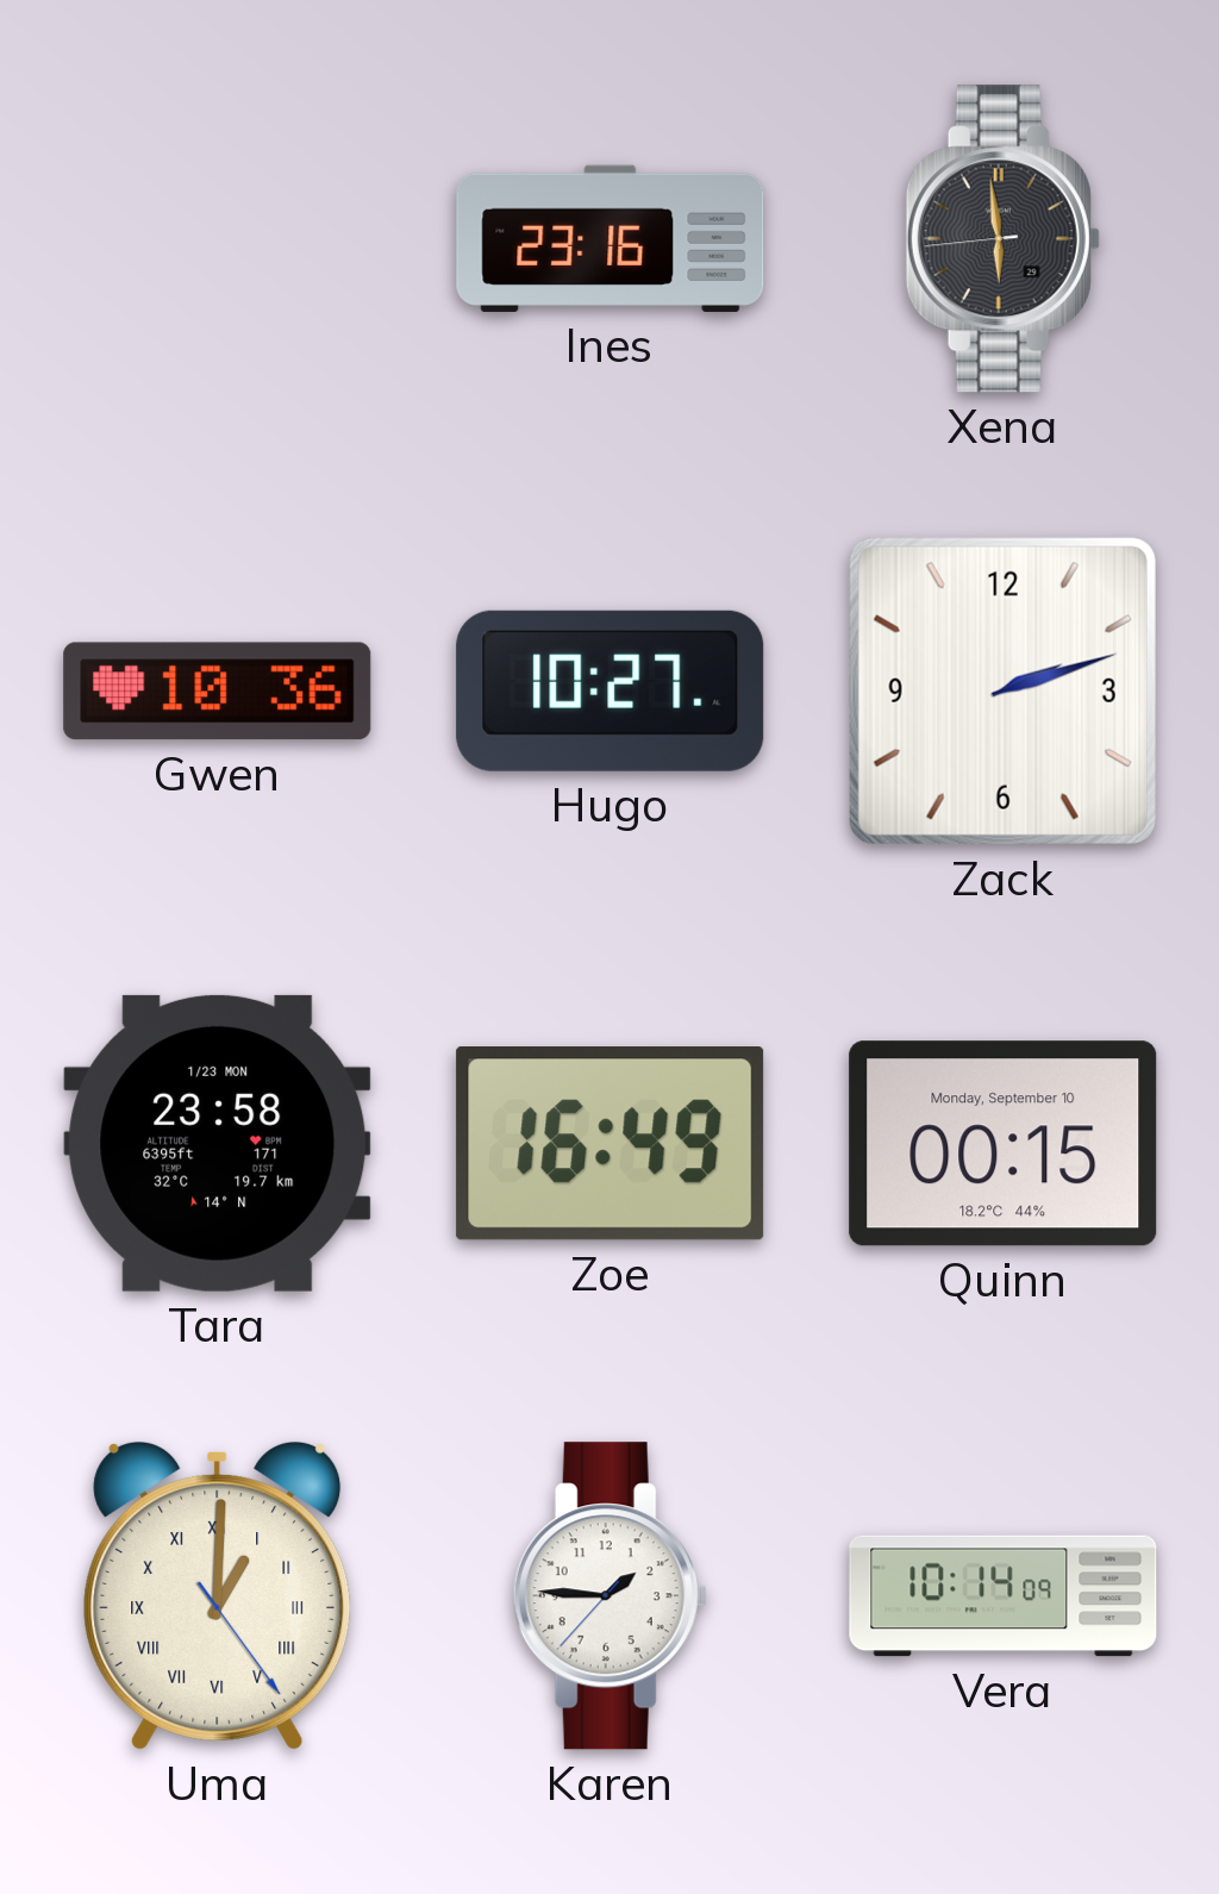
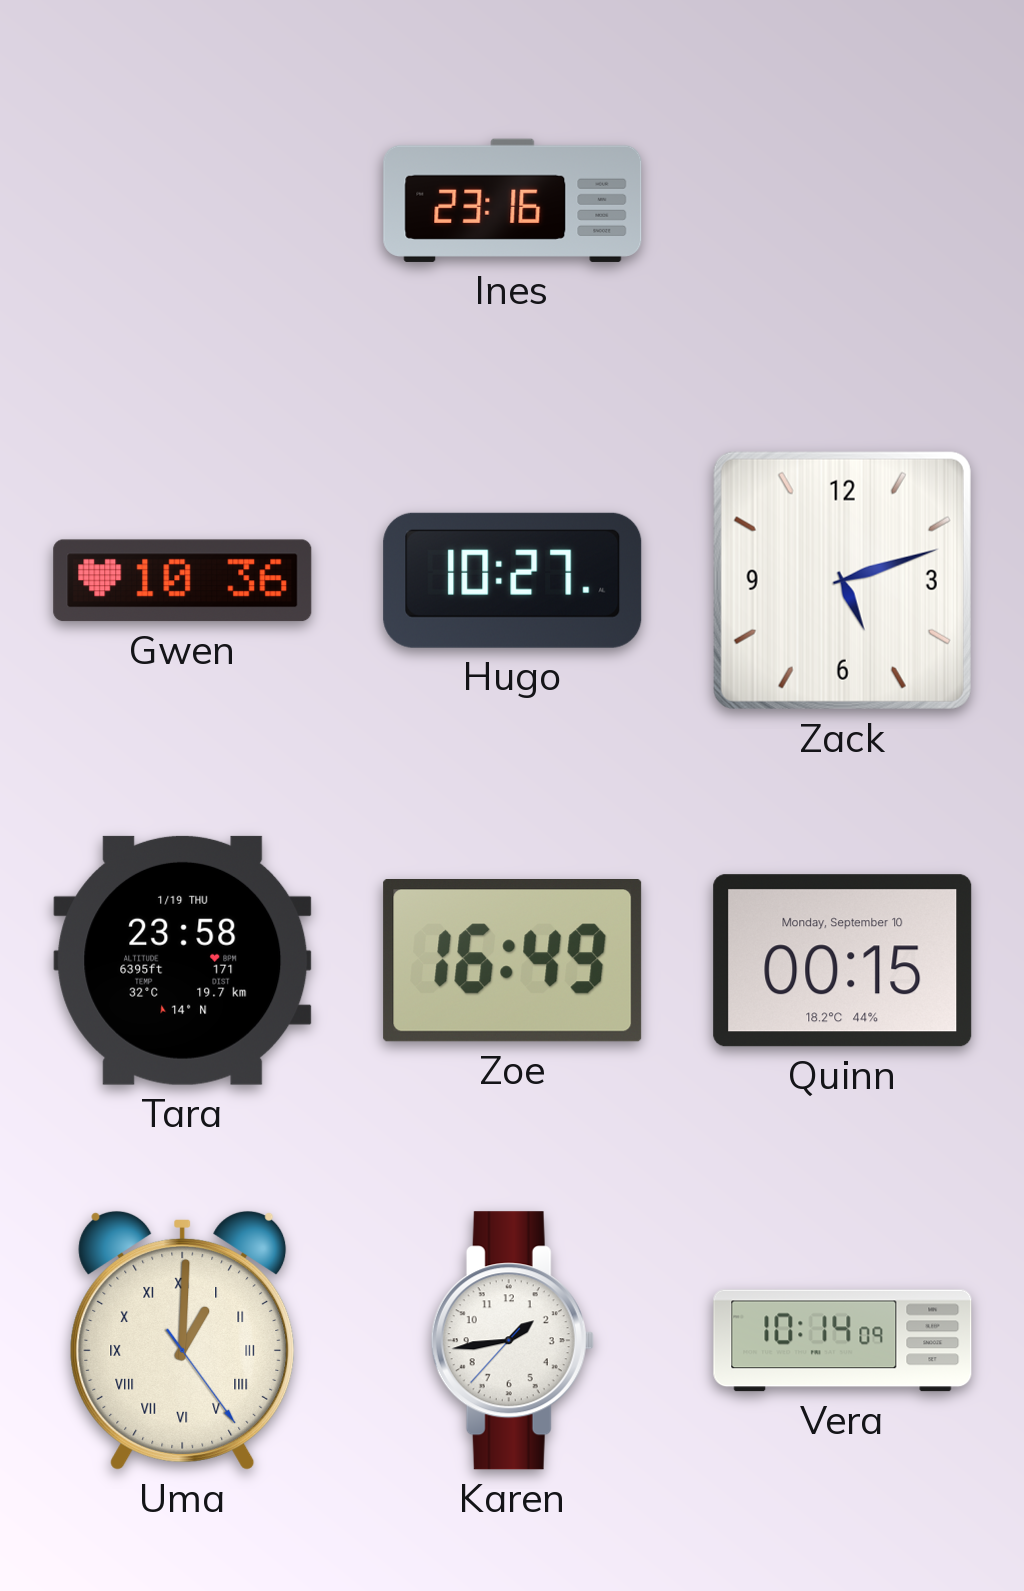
Xena: 5:58 -> none
Zack: 2:12 -> 5:12
Tara date: 1/23 MON -> 1/19 THU
Karen: 1:45 -> 1:43
